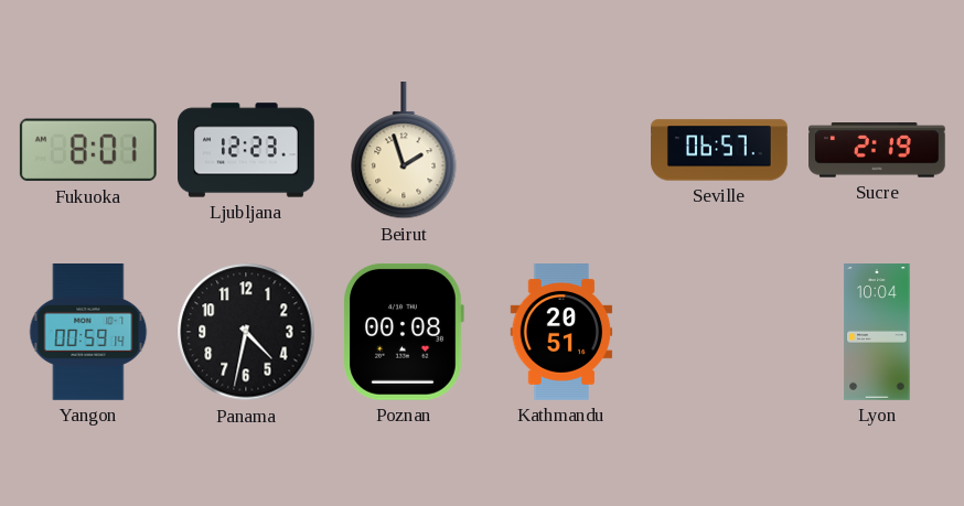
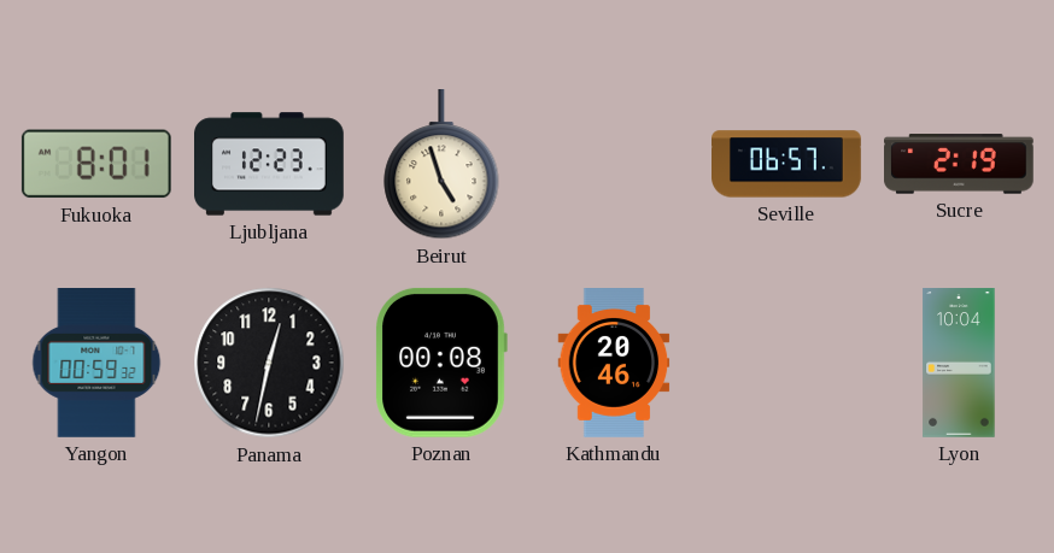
Beirut: 1:57 -> 4:57
Yangon: 00:59:14 -> 00:59:32
Panama: 4:32 -> 12:32
Kathmandu: 20:51 -> 20:46
